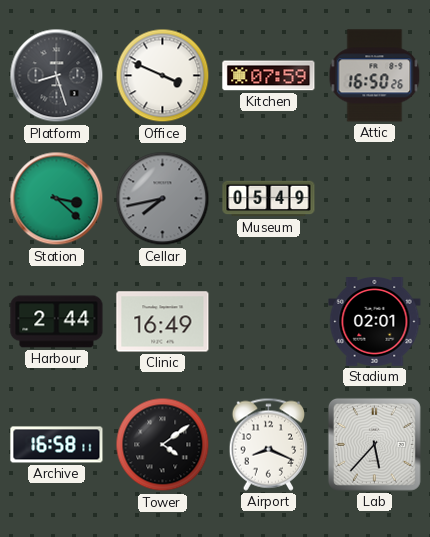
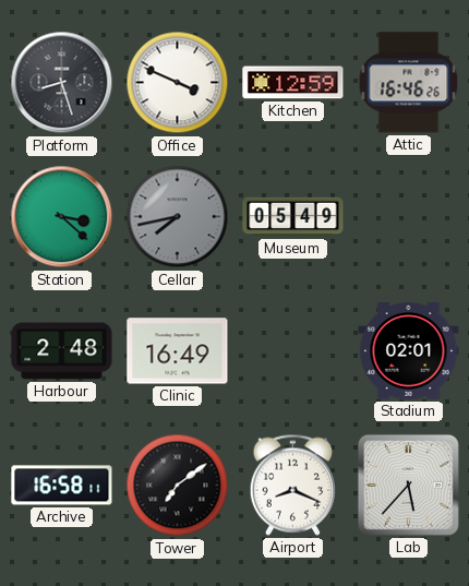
Kitchen: 07:59 -> 12:59
Attic: 16:50 -> 16:46
Harbour: 2:44 -> 2:48
Tower: 4:09 -> 7:09
